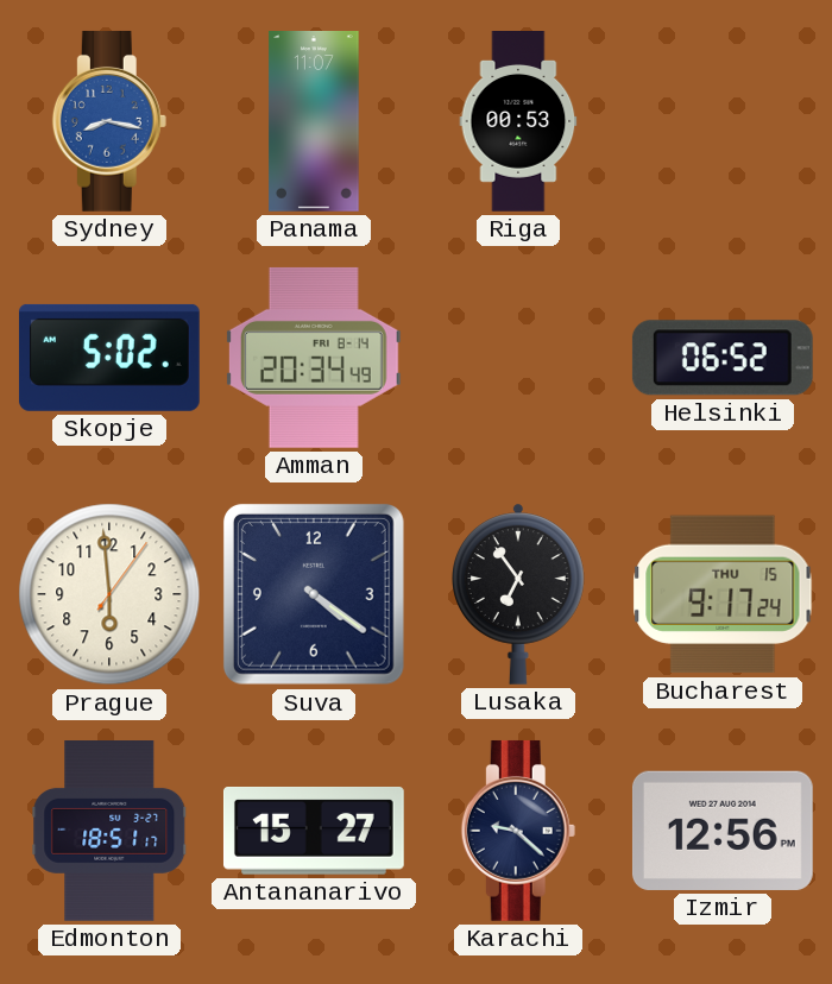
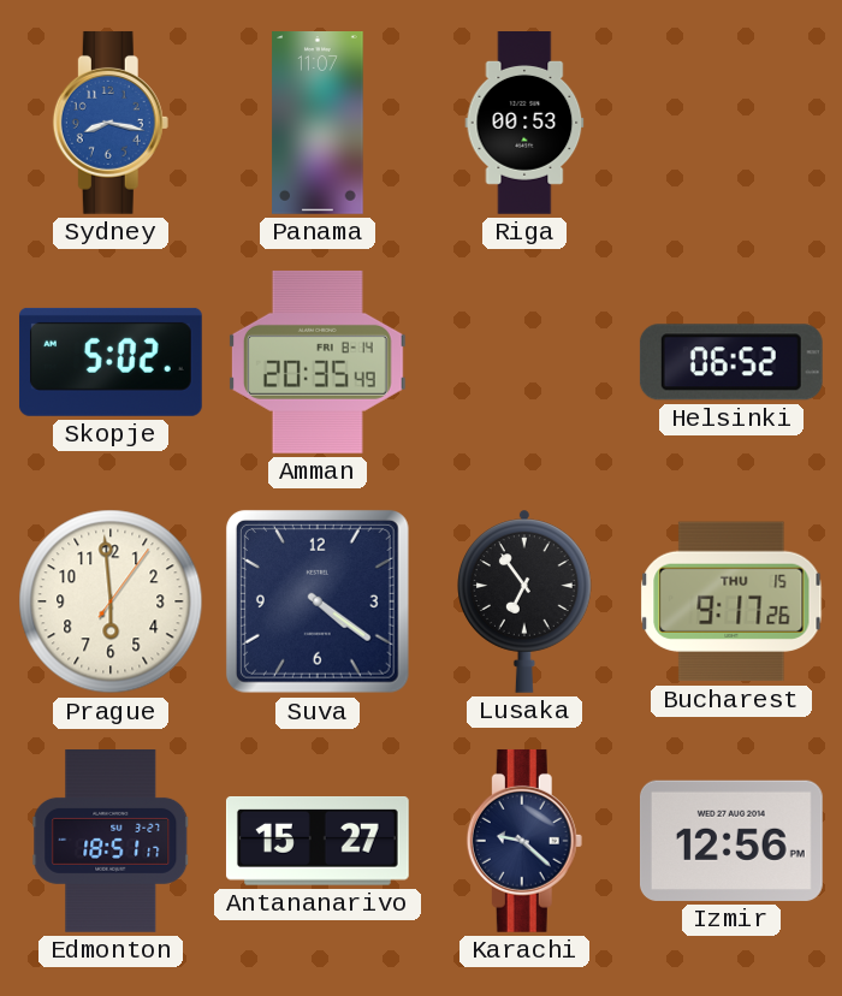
Amman: 20:34 -> 20:35
Bucharest: 9:17:24 -> 9:17:26
